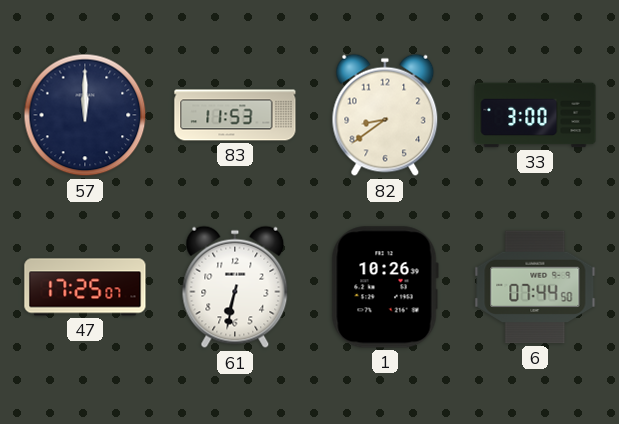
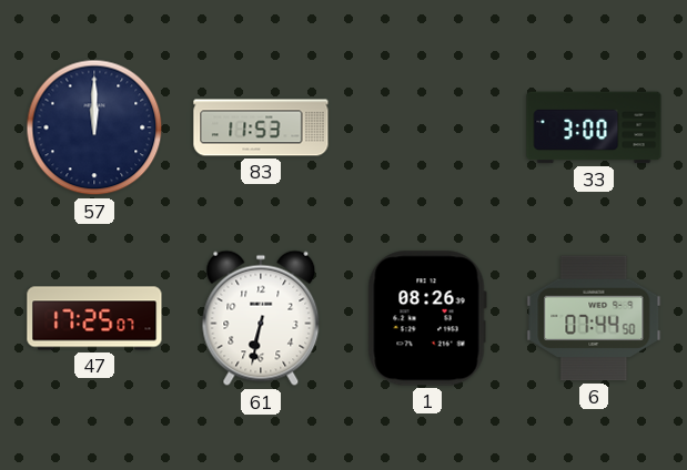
82: 8:39 -> none
1: 10:26 -> 08:26
